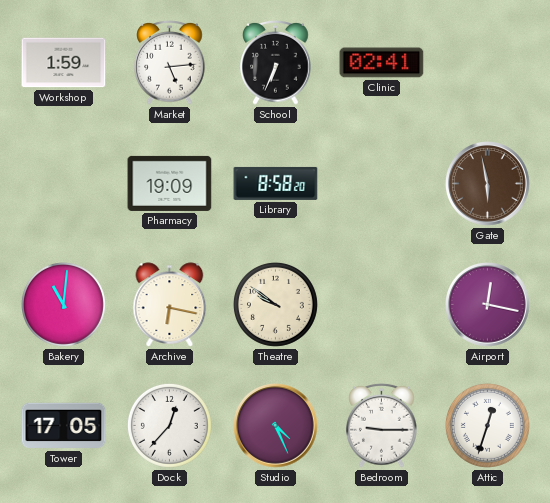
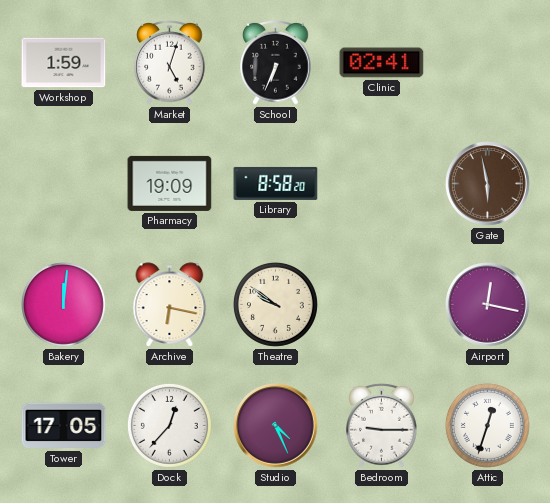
Market: 5:14 -> 5:03
Bakery: 11:01 -> 12:01
